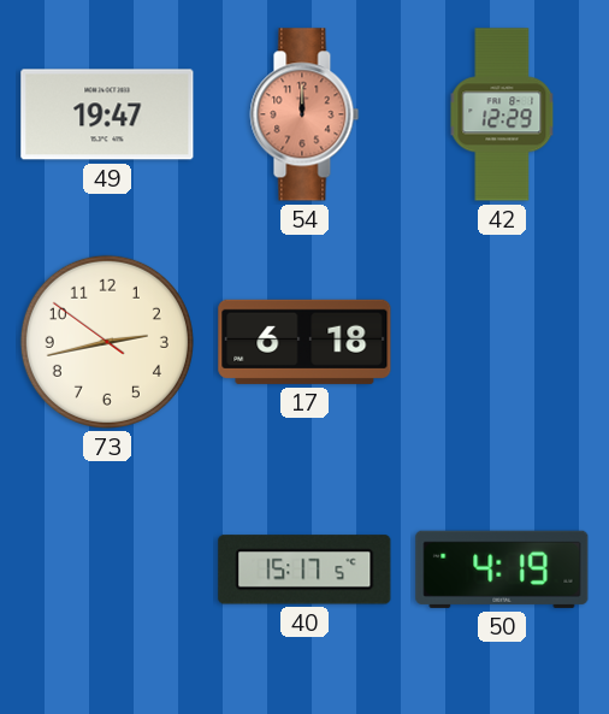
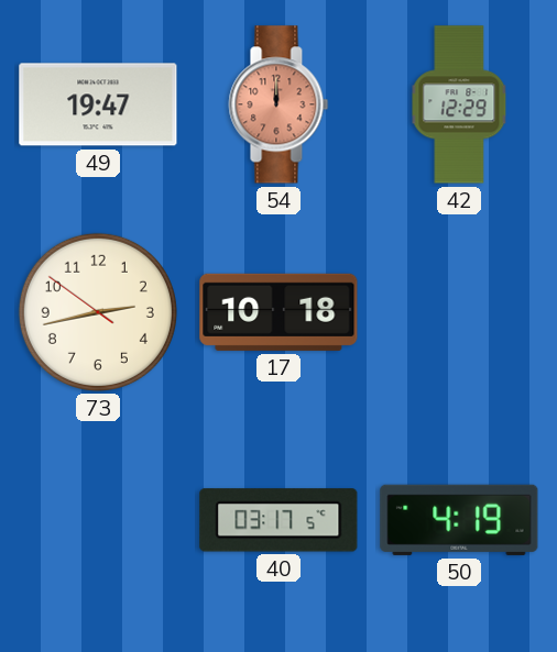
17: 6:18 -> 10:18
40: 15:17 -> 03:17
